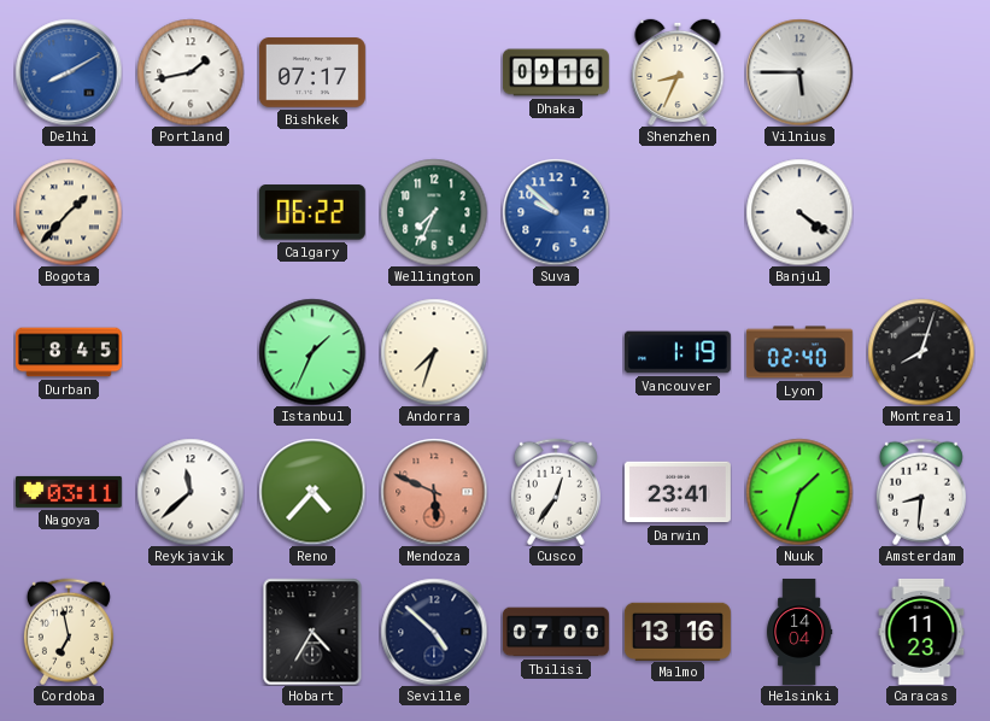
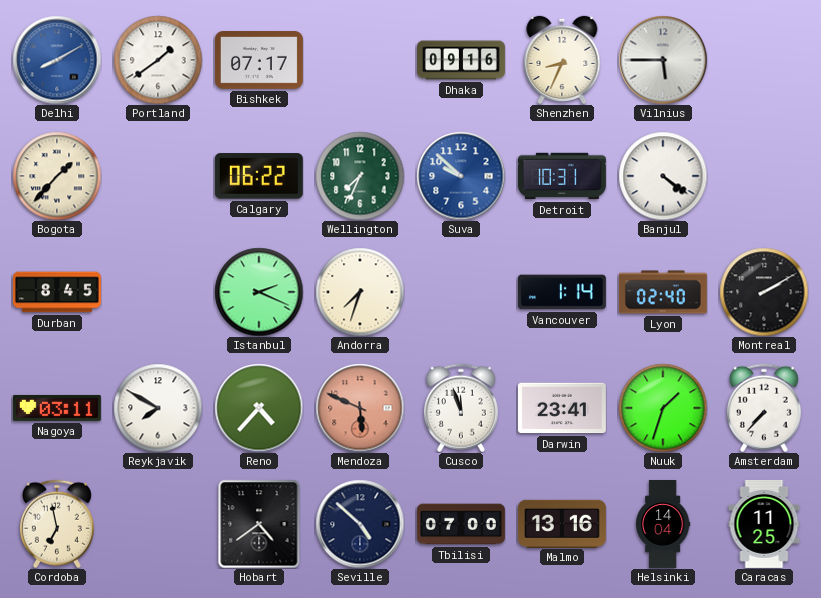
Portland: 1:43 -> 1:39
Detroit: none -> 10:31
Istanbul: 1:34 -> 2:19
Vancouver: 1:19 -> 1:14
Montreal: 8:03 -> 2:10
Reykjavik: 11:38 -> 7:50
Cusco: 12:36 -> 11:57
Amsterdam: 8:31 -> 7:37
Hobart: 4:35 -> 4:39
Caracas: 11:23 -> 11:25
